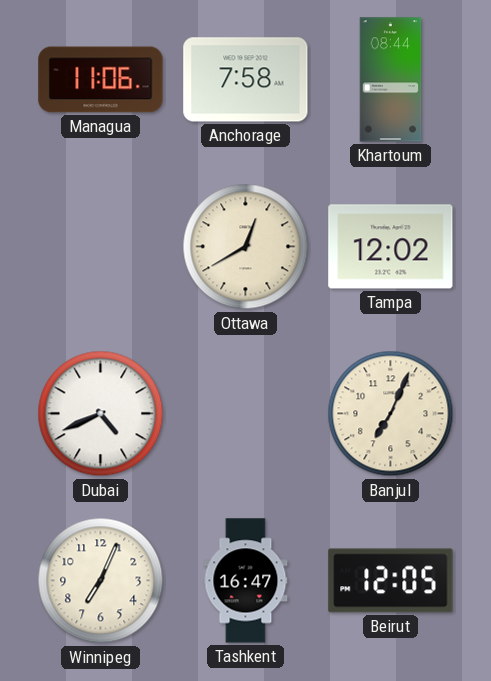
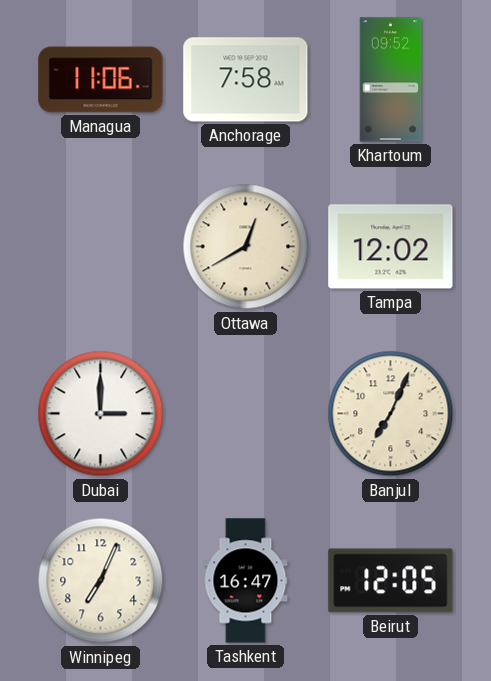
Khartoum: 08:44 -> 09:52
Dubai: 4:41 -> 3:00
